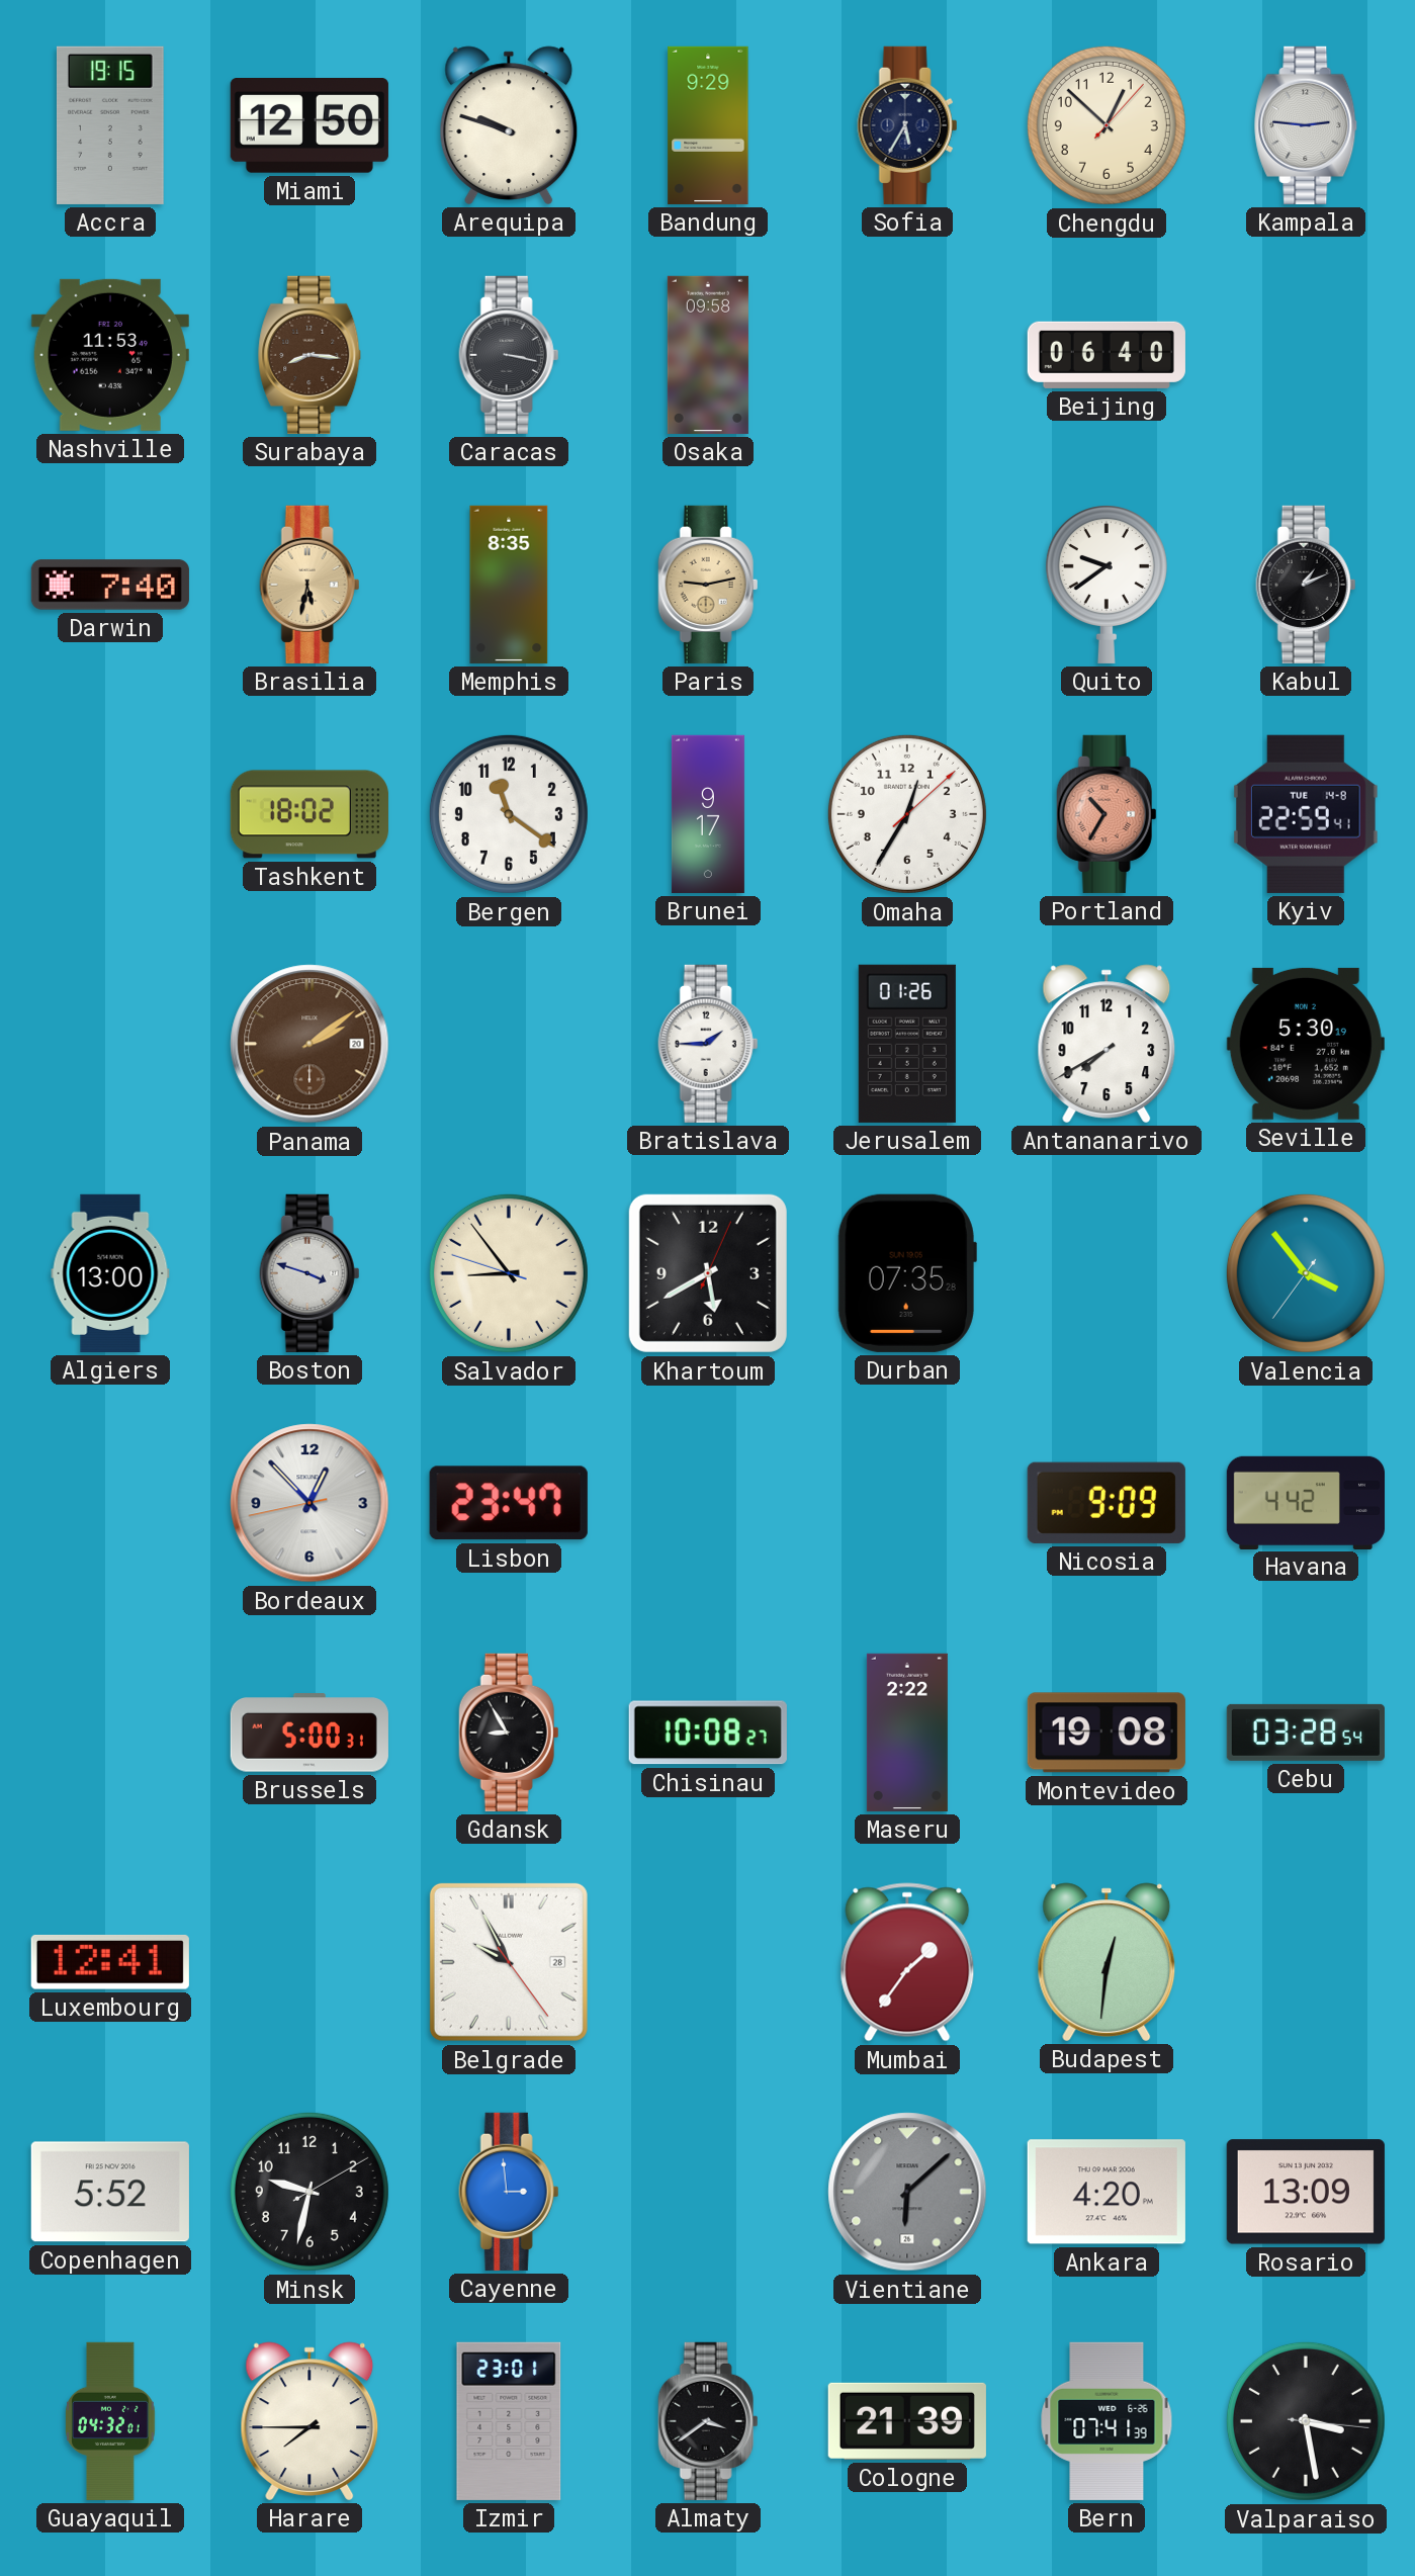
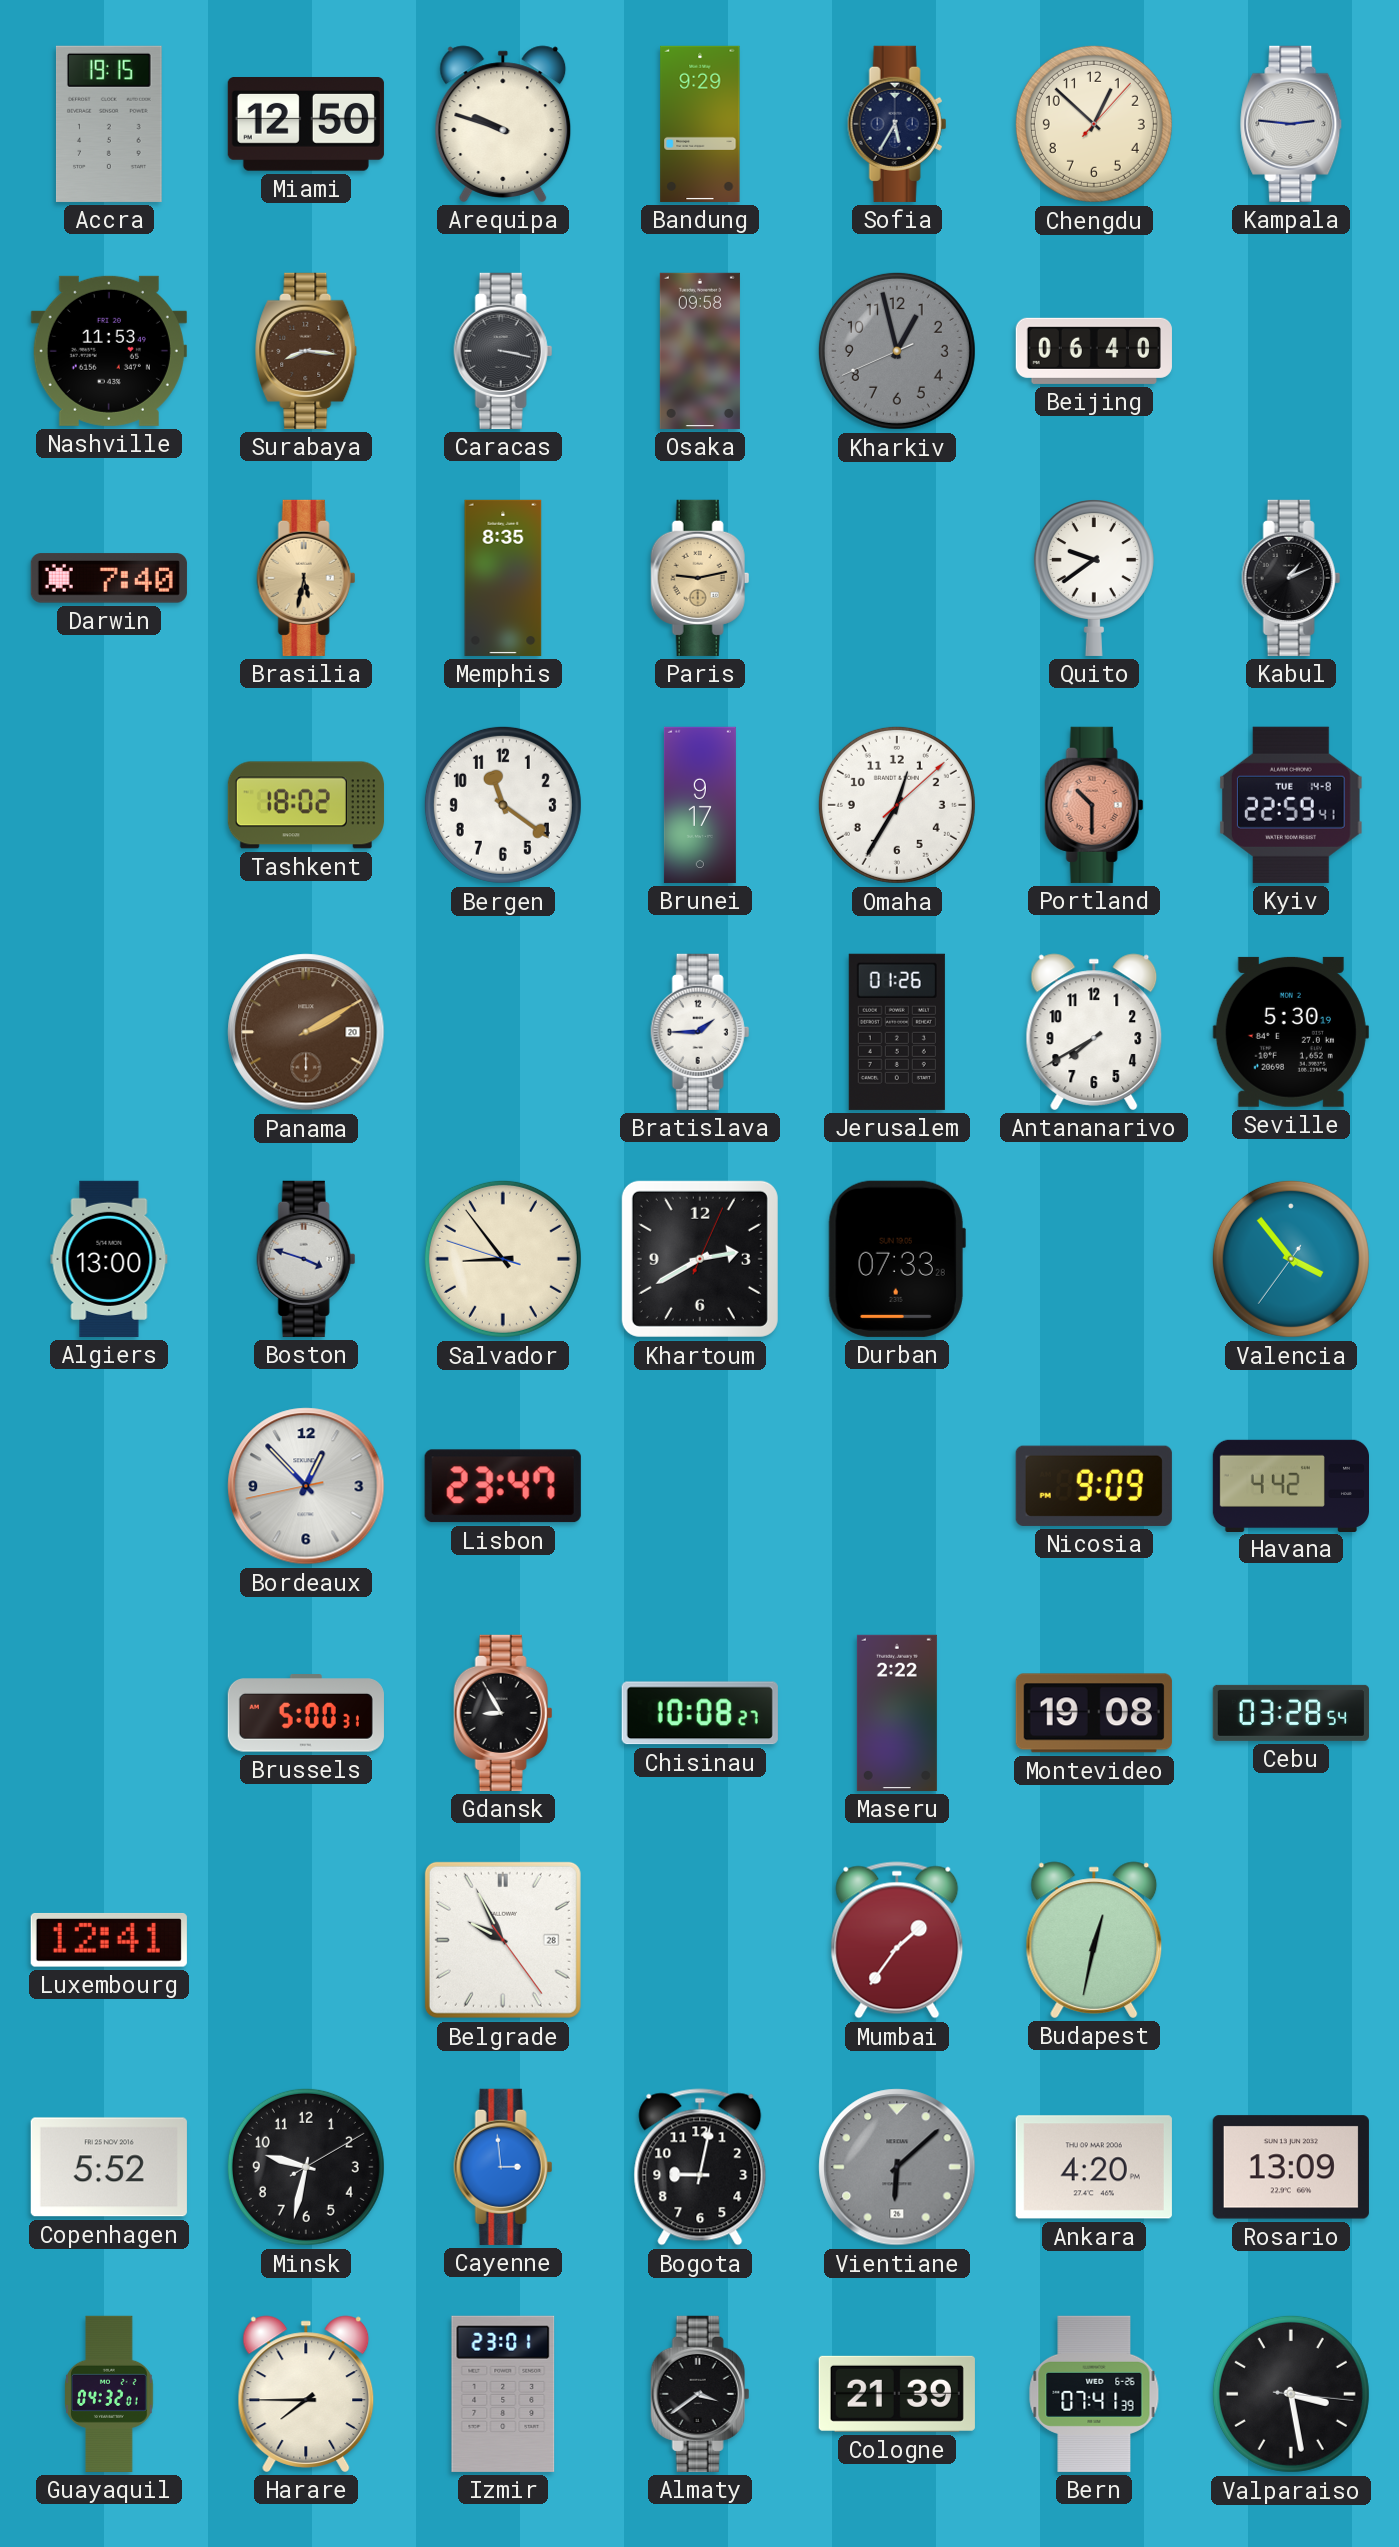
Kharkiv: none -> 12:57
Portland: 10:35 -> 10:30
Panama: 2:09 -> 2:10
Khartoum: 5:40 -> 2:40
Durban: 07:35 -> 07:33
Budapest: 12:31 -> 12:32
Bogota: none -> 9:02
